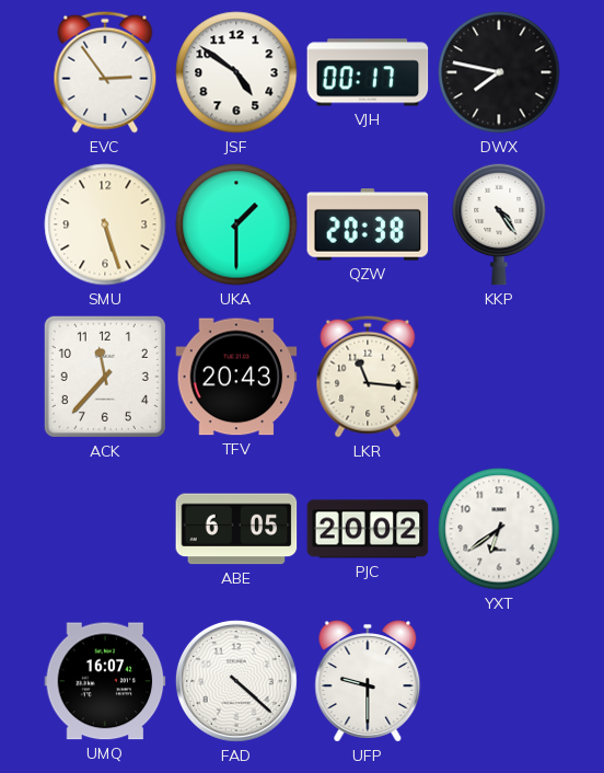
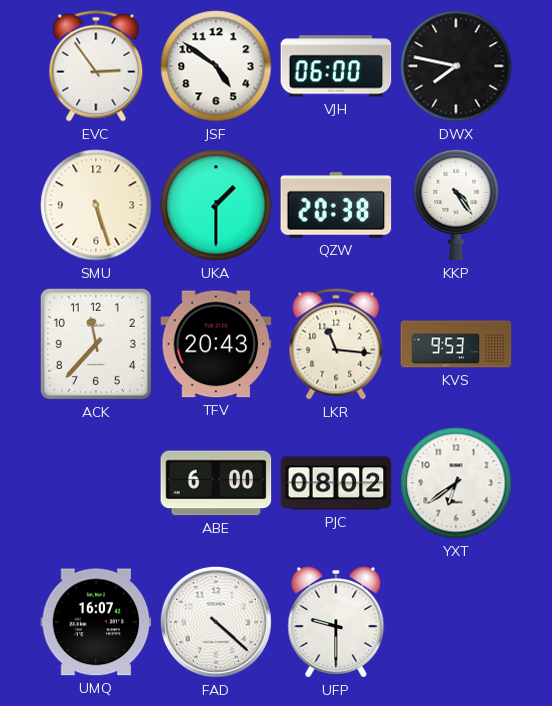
VJH: 00:17 -> 06:00
KVS: none -> 9:53
ABE: 6:05 -> 6:00
PJC: 20:02 -> 08:02
